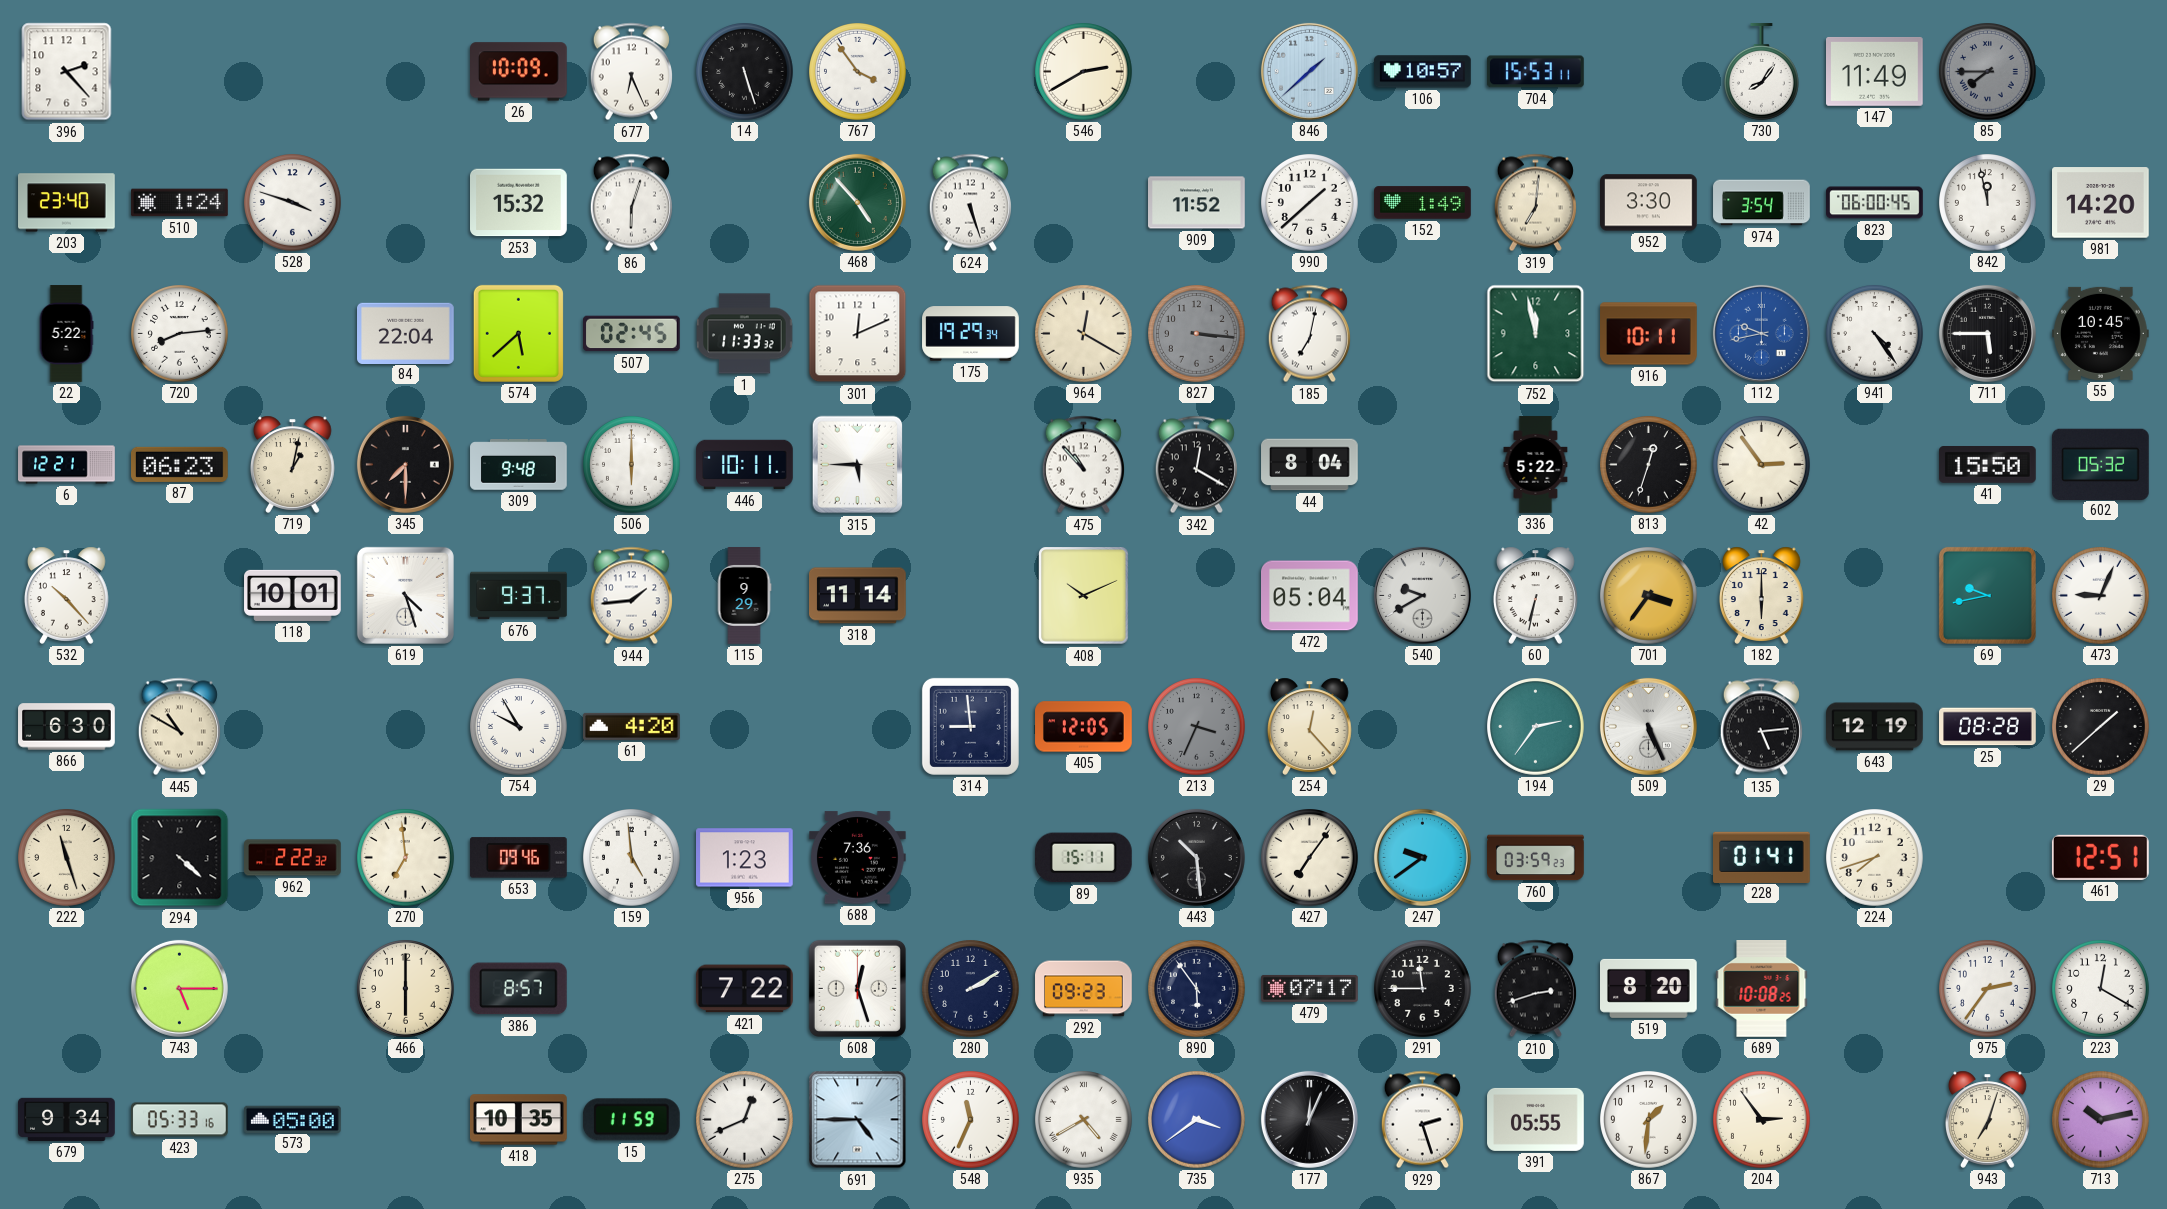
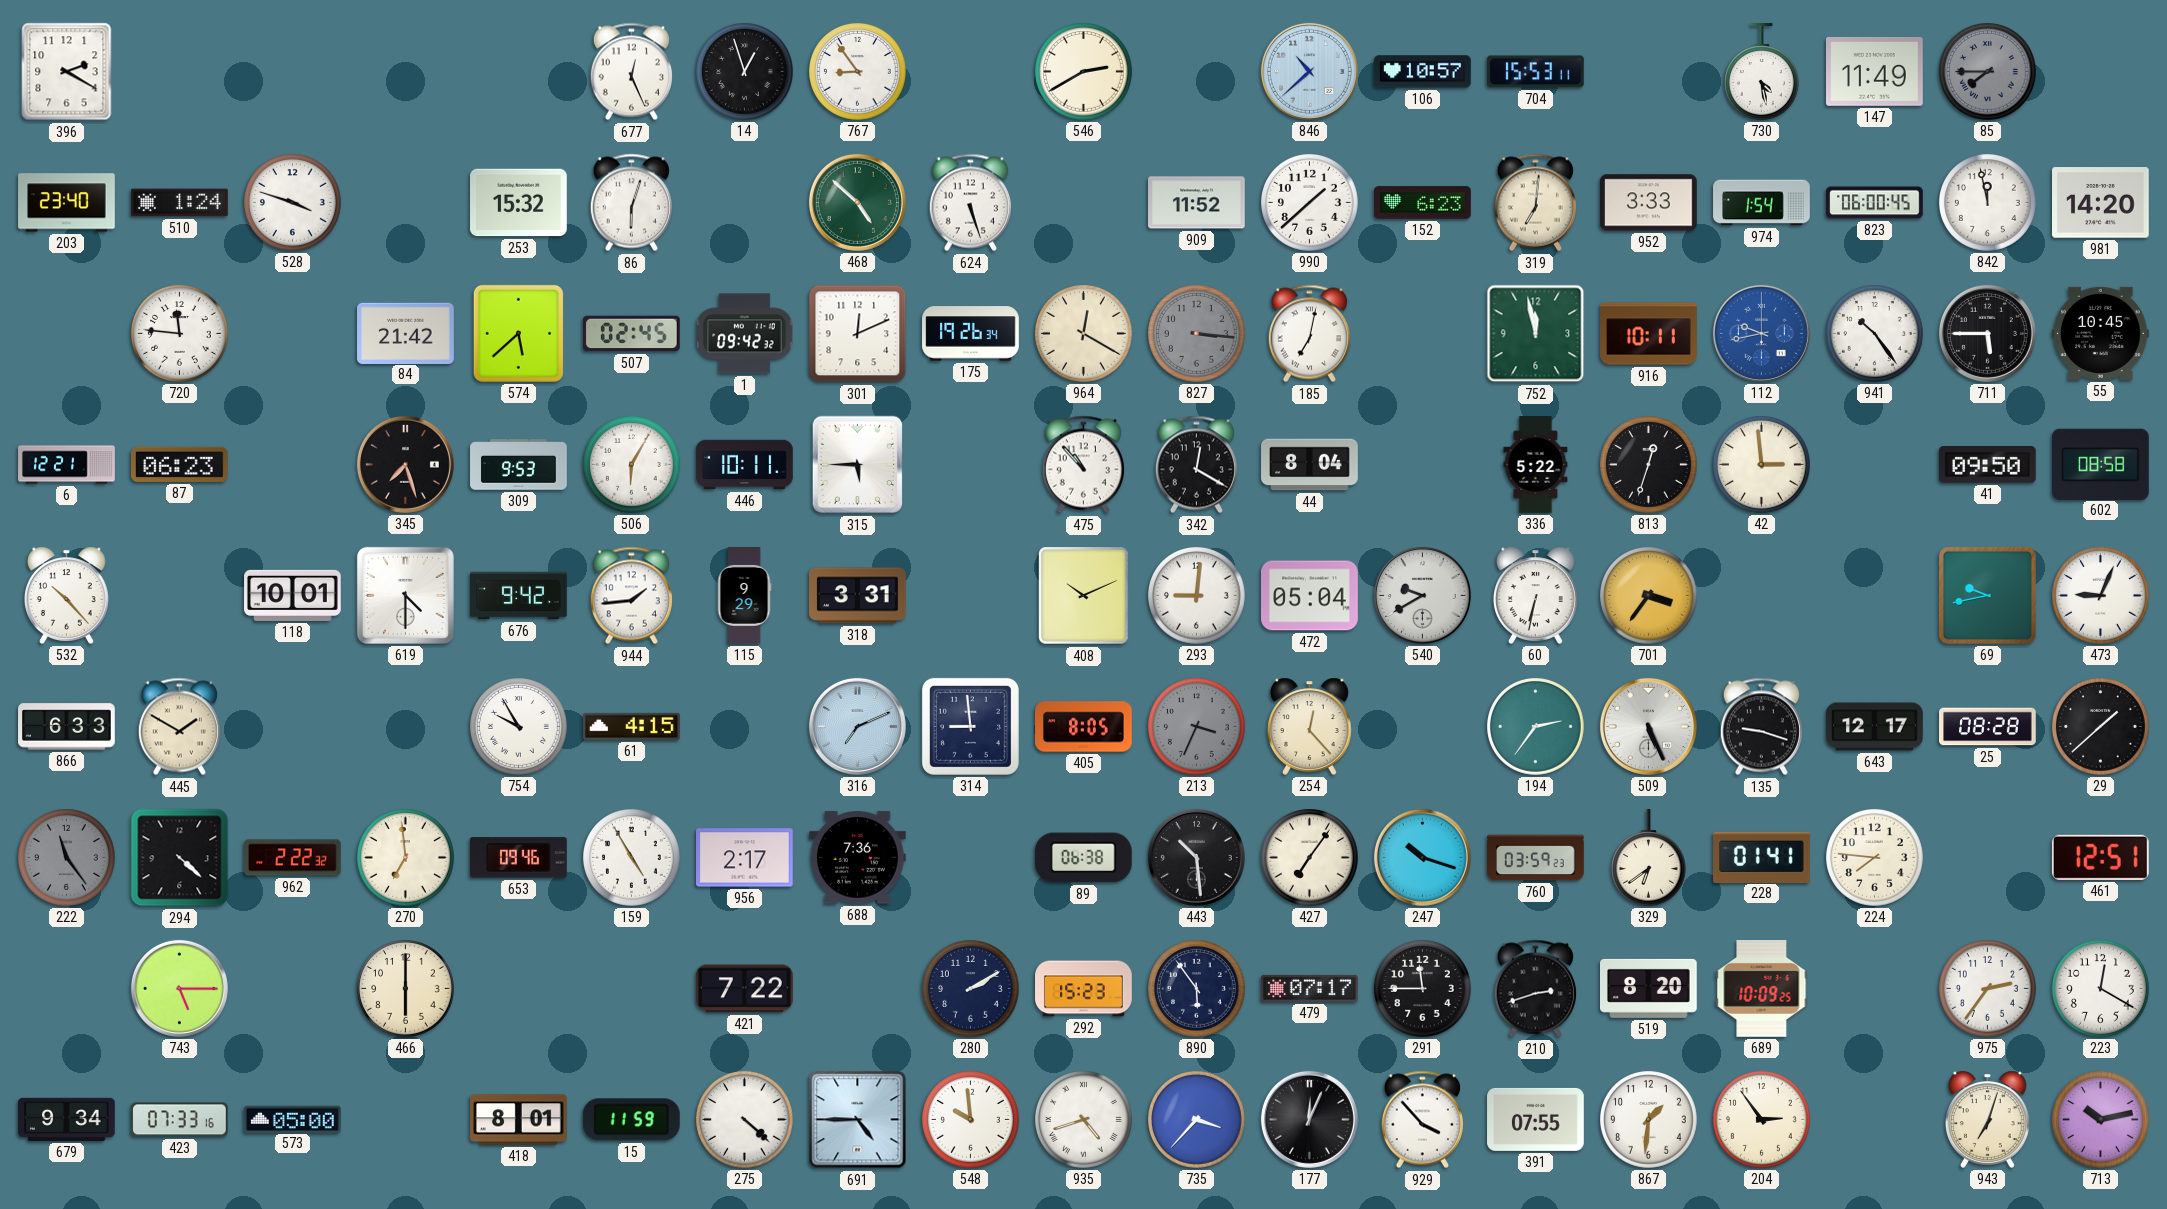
396: 2:23 -> 2:20
26: 10:09 -> none
677: 6:26 -> 12:26
14: 5:27 -> 12:57
767: 3:54 -> 8:54
846: 1:38 -> 10:38
730: 8:06 -> 4:28
468: 4:53 -> 4:52
152: 1:49 -> 6:23
952: 3:30 -> 3:33
974: 3:54 -> 1:54
22: 5:22 -> none
720: 8:14 -> 11:46
84: 22:04 -> 21:42
1: 11:33 -> 09:42
175: 19:29 -> 19:26
941: 4:24 -> 10:24
719: 1:02 -> none
345: 7:30 -> 7:27
309: 9:48 -> 9:53
506: 6:00 -> 6:05
42: 2:54 -> 2:59
41: 15:50 -> 09:50
602: 05:32 -> 08:58
619: 4:27 -> 4:30
676: 9:37 -> 9:42
318: 11:14 -> 3:31
293: none -> 9:01
182: 6:00 -> none
866: 6:30 -> 6:33
445: 10:50 -> 1:50
61: 4:20 -> 4:15
316: none -> 7:11
405: 12:05 -> 8:05
135: 5:14 -> 9:18
643: 12:19 -> 12:17
222: 11:27 -> 11:24
222 dial: cream -> grey
159: 4:59 -> 4:55
956: 1:23 -> 2:17
89: 15:11 -> 06:38
247: 9:39 -> 10:18
329: none -> 6:39
224: 7:42 -> 7:46
386: 8:57 -> none
608: 12:27 -> none
292: 09:23 -> 15:23
689: 10:08 -> 10:09
423: 05:33 -> 07:33
418: 10:35 -> 8:01
275: 12:41 -> 4:22
548: 11:34 -> 9:59
935: 4:40 -> 4:42
735: 3:39 -> 3:37
929: 2:27 -> 3:53
391: 05:55 -> 07:55
